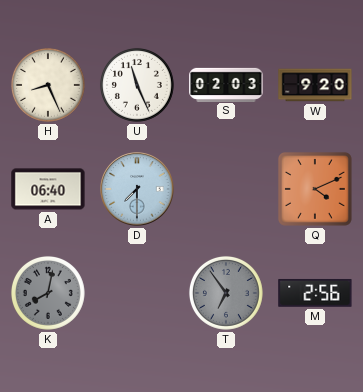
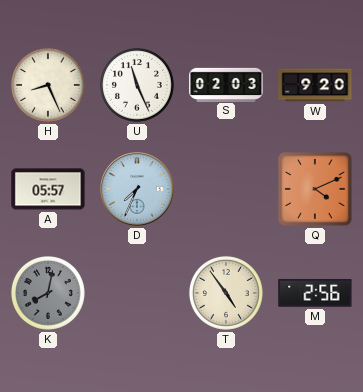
A: 06:40 -> 05:57
D: 7:30 -> 7:34
T: 6:54 -> 4:54
T dial: grey -> cream
